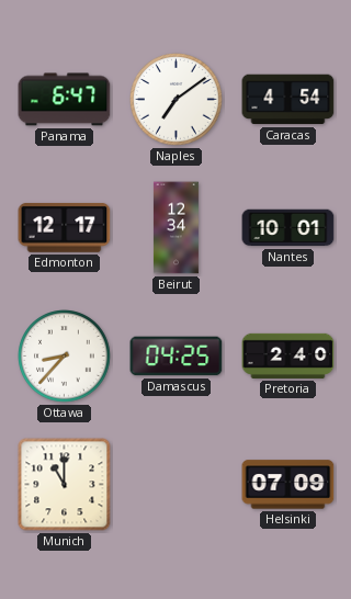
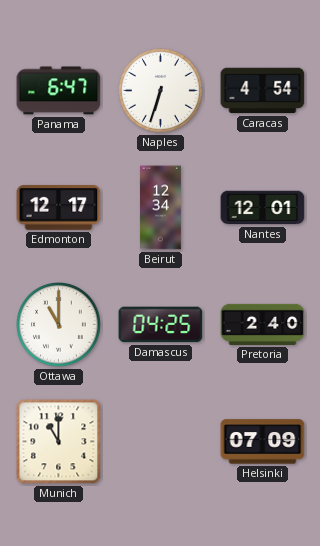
Naples: 7:09 -> 6:33
Nantes: 10:01 -> 12:01
Ottawa: 8:37 -> 11:00
